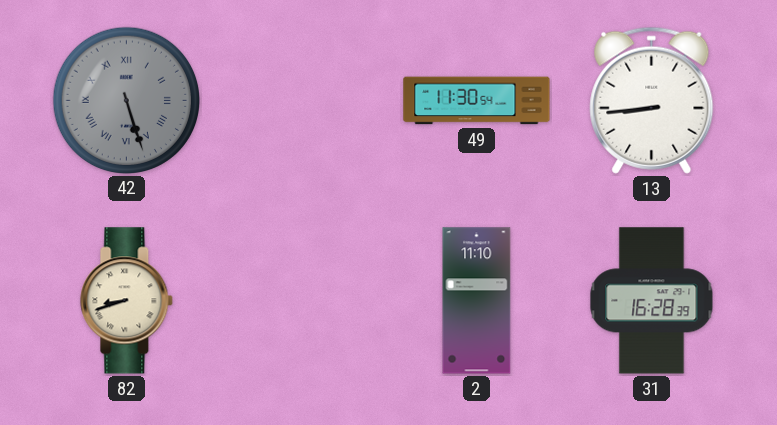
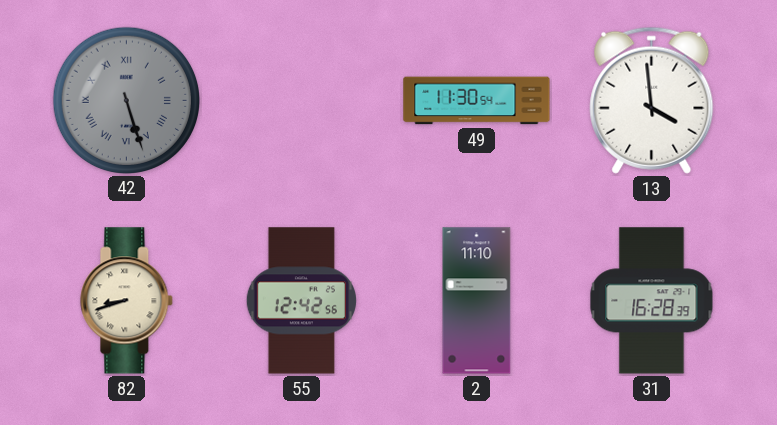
13: 8:44 -> 3:59
55: none -> 12:42
